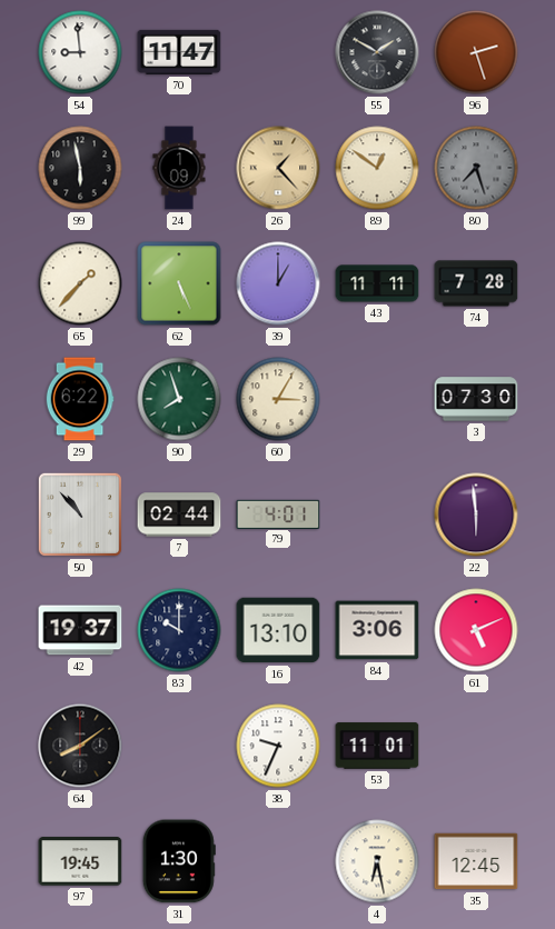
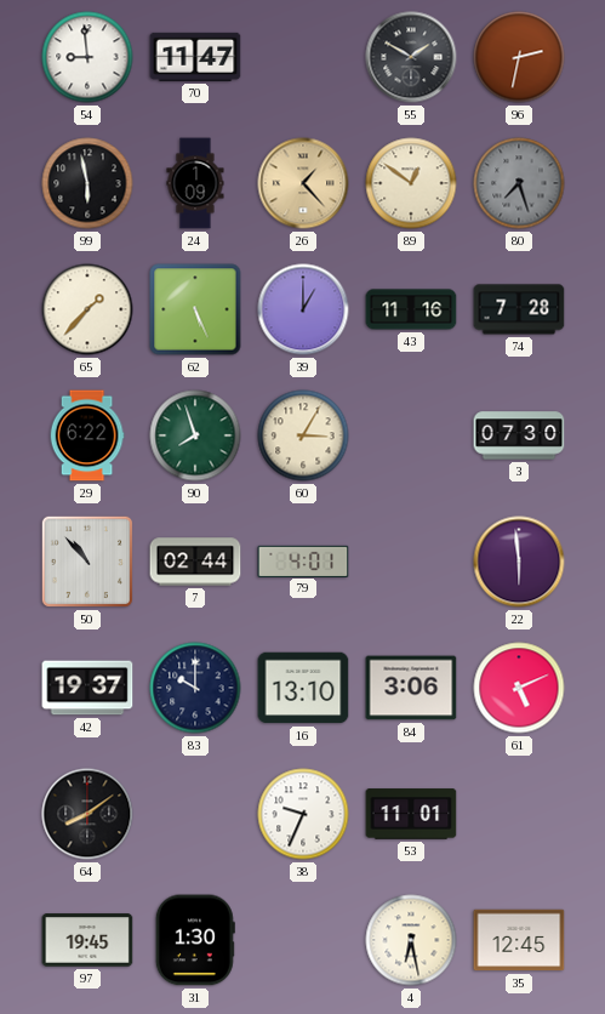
96: 2:27 -> 2:32
43: 11:11 -> 11:16
